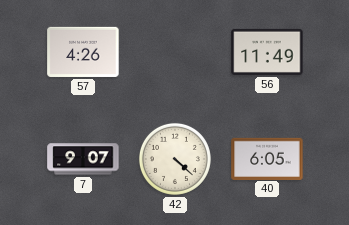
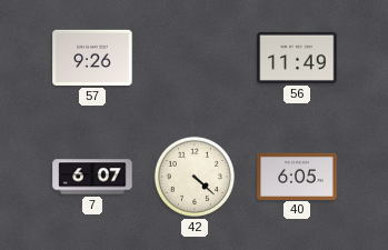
57: 4:26 -> 9:26
7: 9:07 -> 6:07
